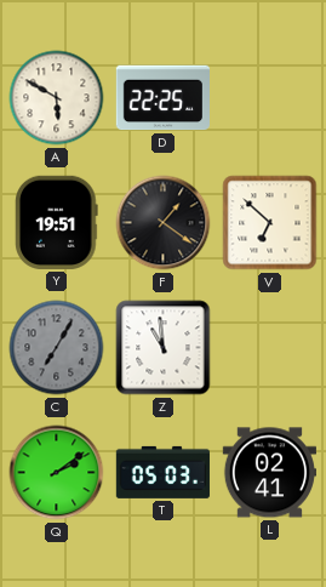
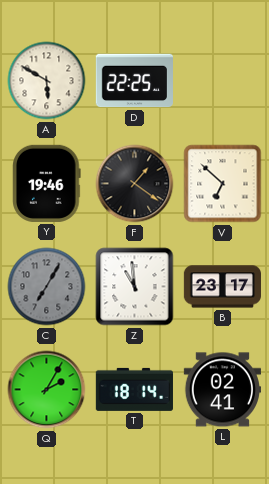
Y: 19:51 -> 19:46
B: none -> 23:17
Q: 2:09 -> 2:05
T: 05:03 -> 18:14
